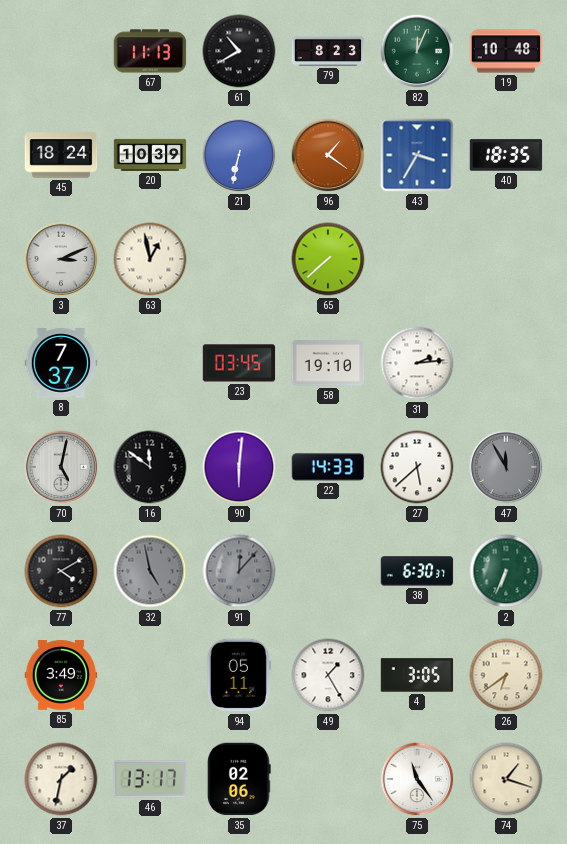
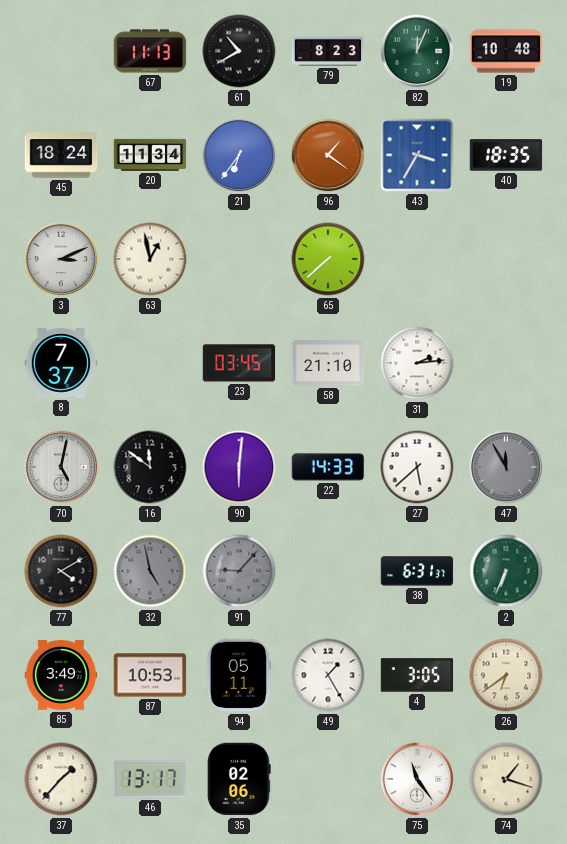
20: 10:39 -> 11:34
21: 6:32 -> 6:36
58: 19:10 -> 21:10
91: 12:07 -> 9:07
38: 6:30 -> 6:31
87: none -> 10:53
37: 1:32 -> 1:37
